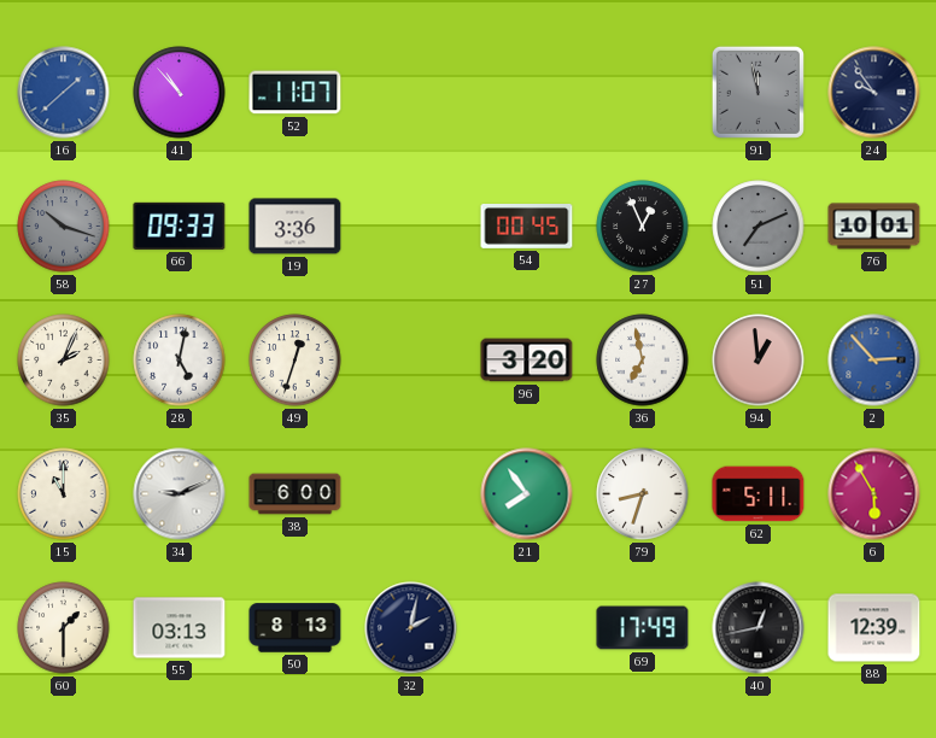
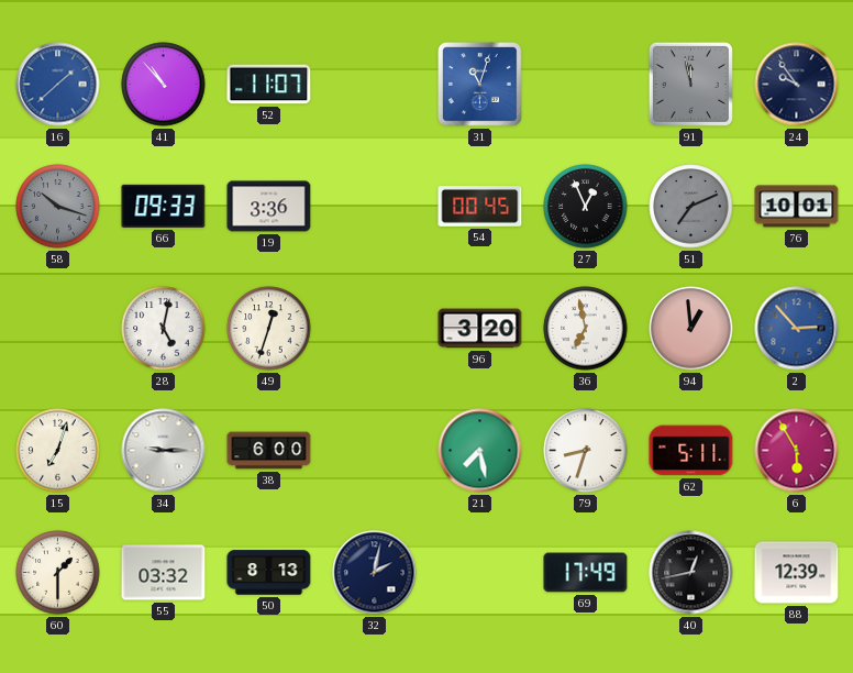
31: none -> 11:03
35: 2:04 -> none
15: 11:00 -> 7:03
34: 9:11 -> 9:15
21: 7:54 -> 7:28
55: 03:13 -> 03:32
